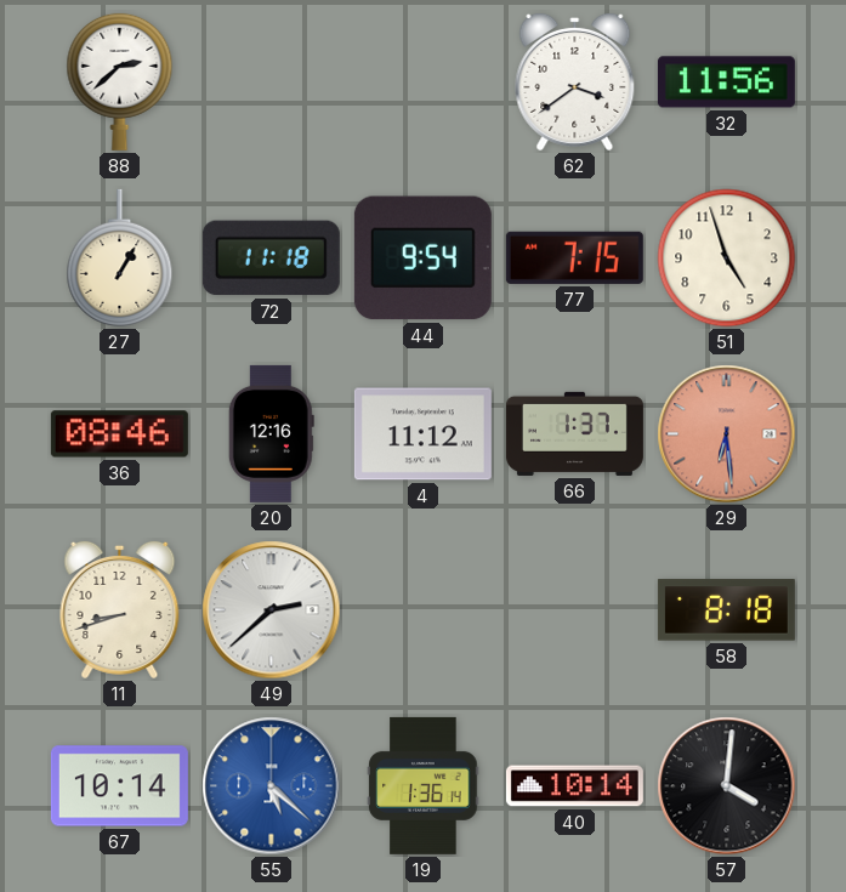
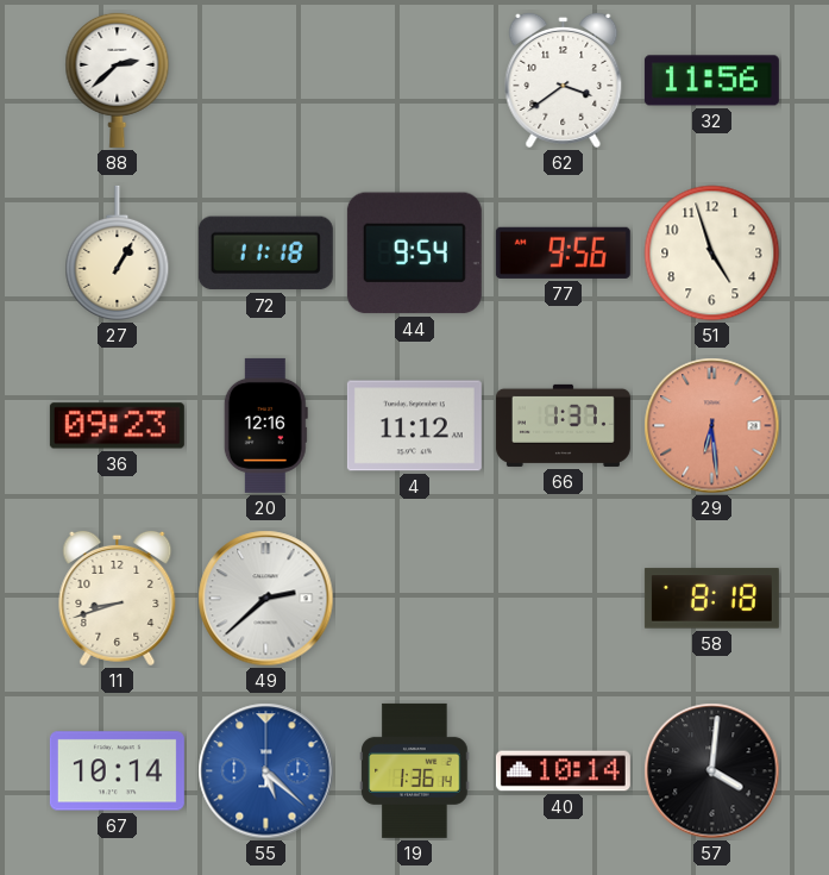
77: 7:15 -> 9:56
36: 08:46 -> 09:23
